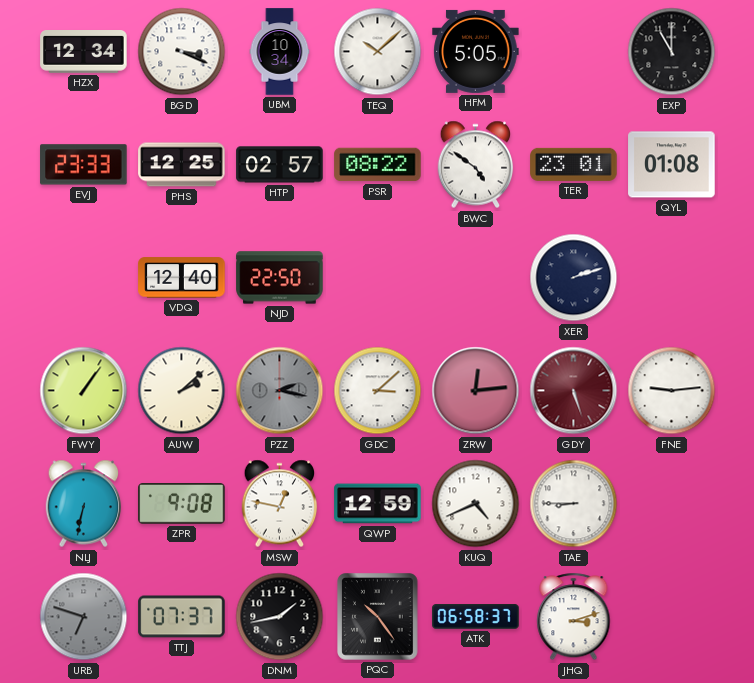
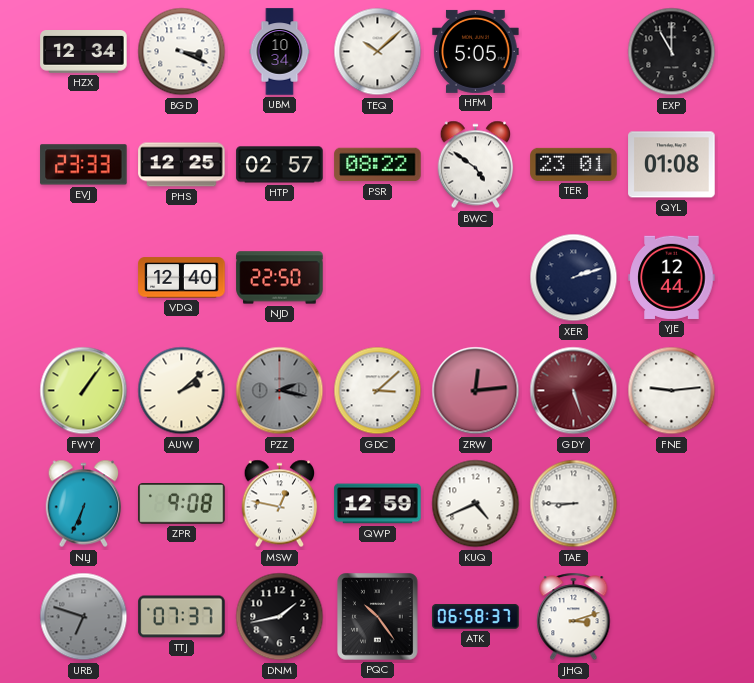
YJE: none -> 12:44
NLJ: 6:32 -> 6:34
